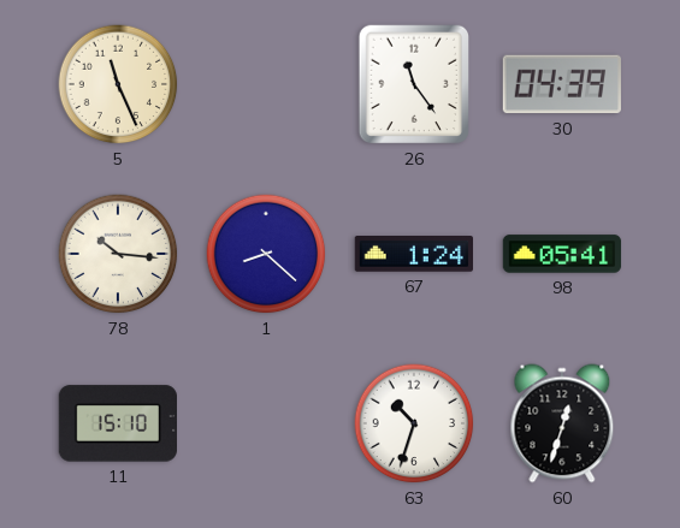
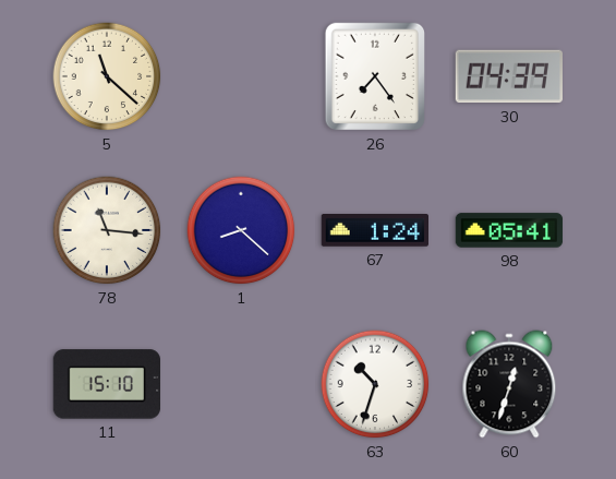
5: 11:26 -> 11:22
26: 11:24 -> 7:24
78: 10:16 -> 11:16
